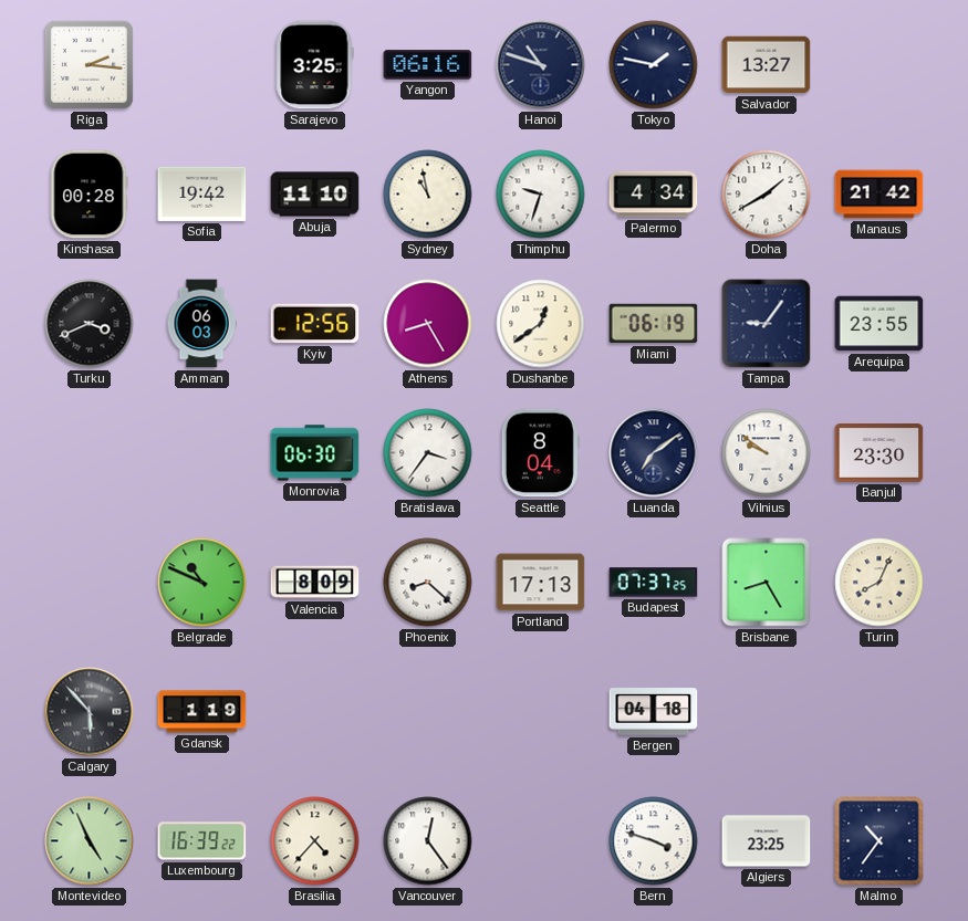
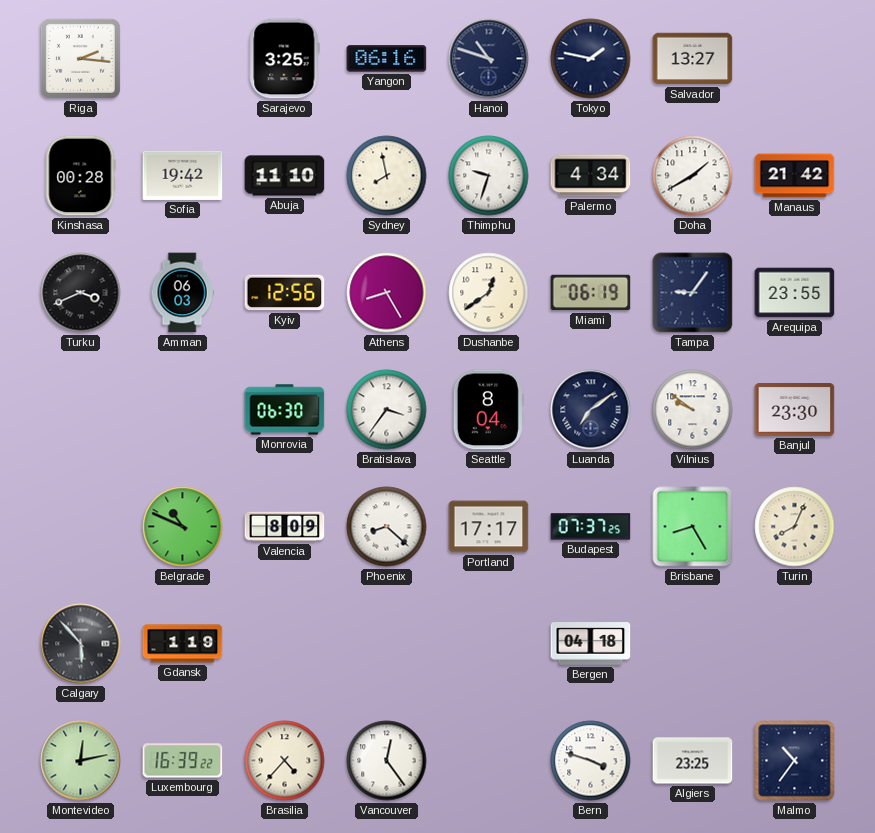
Sydney: 10:58 -> 7:58
Portland: 17:13 -> 17:17
Montevideo: 4:56 -> 12:13
